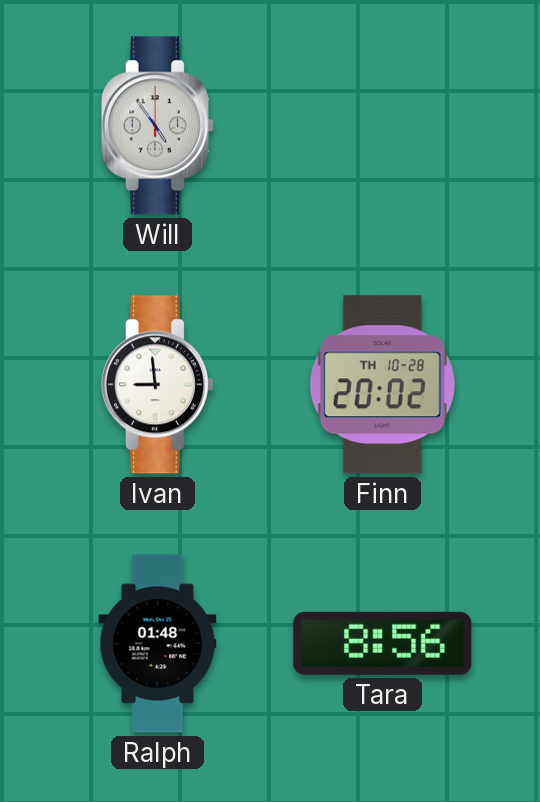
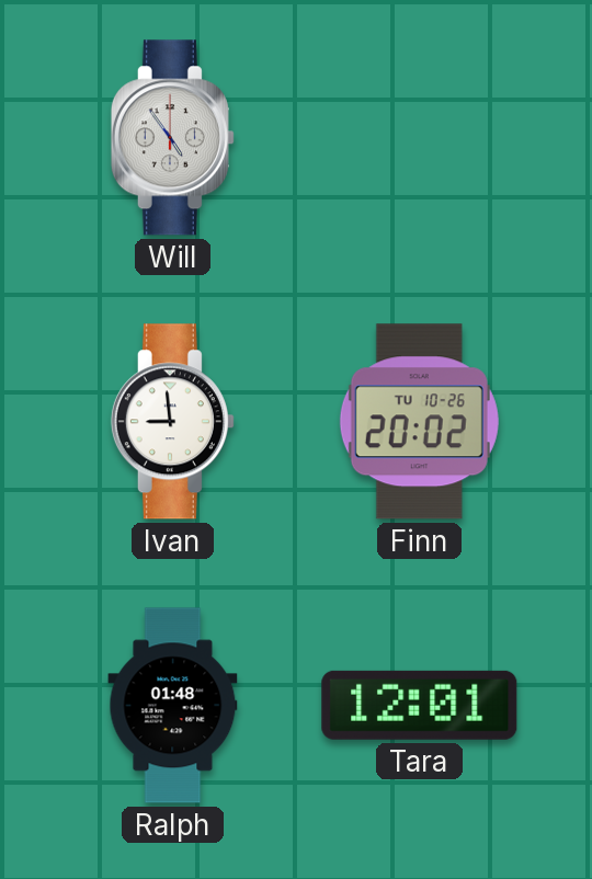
Finn date: TH 10-28 -> TU 10-26
Tara: 8:56 -> 12:01
